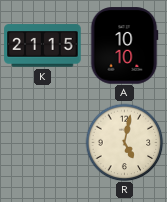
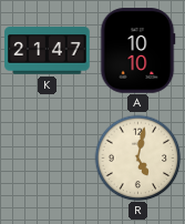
K: 21:15 -> 21:47
